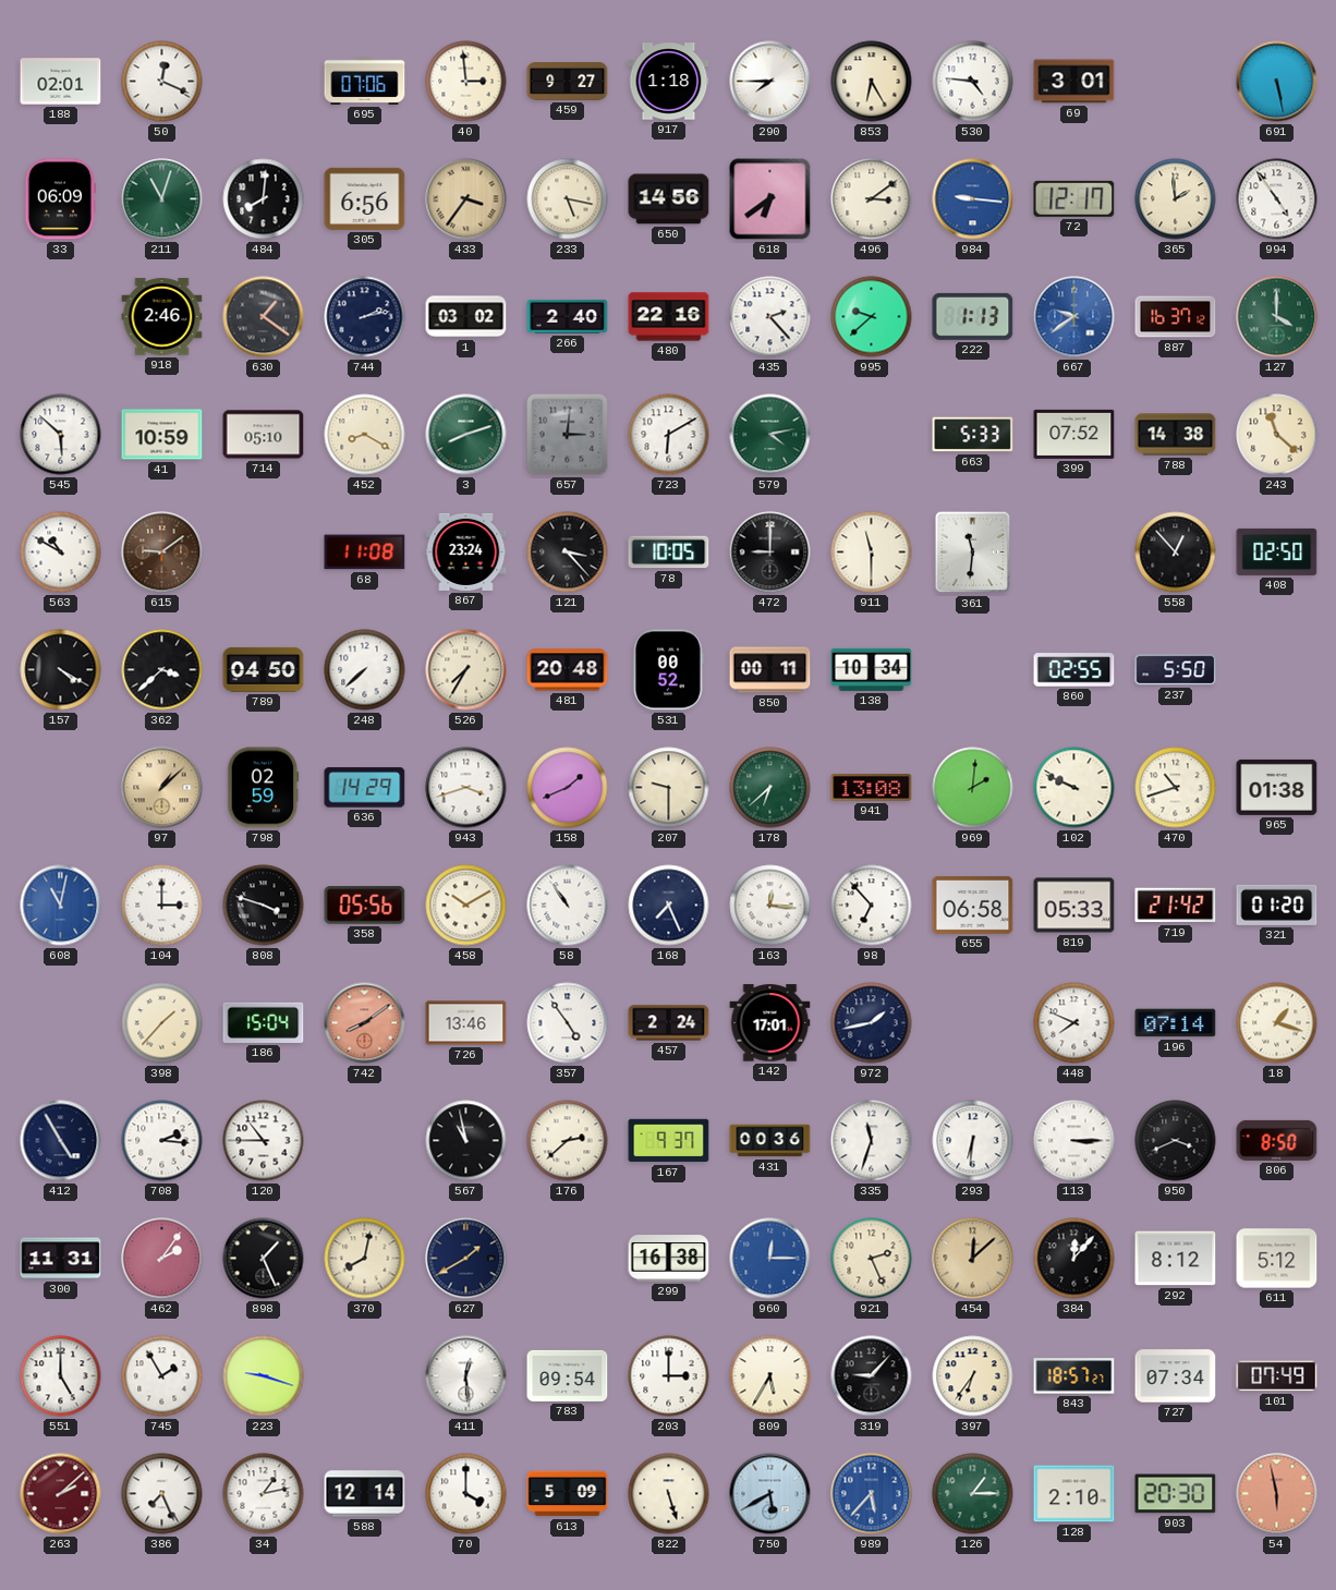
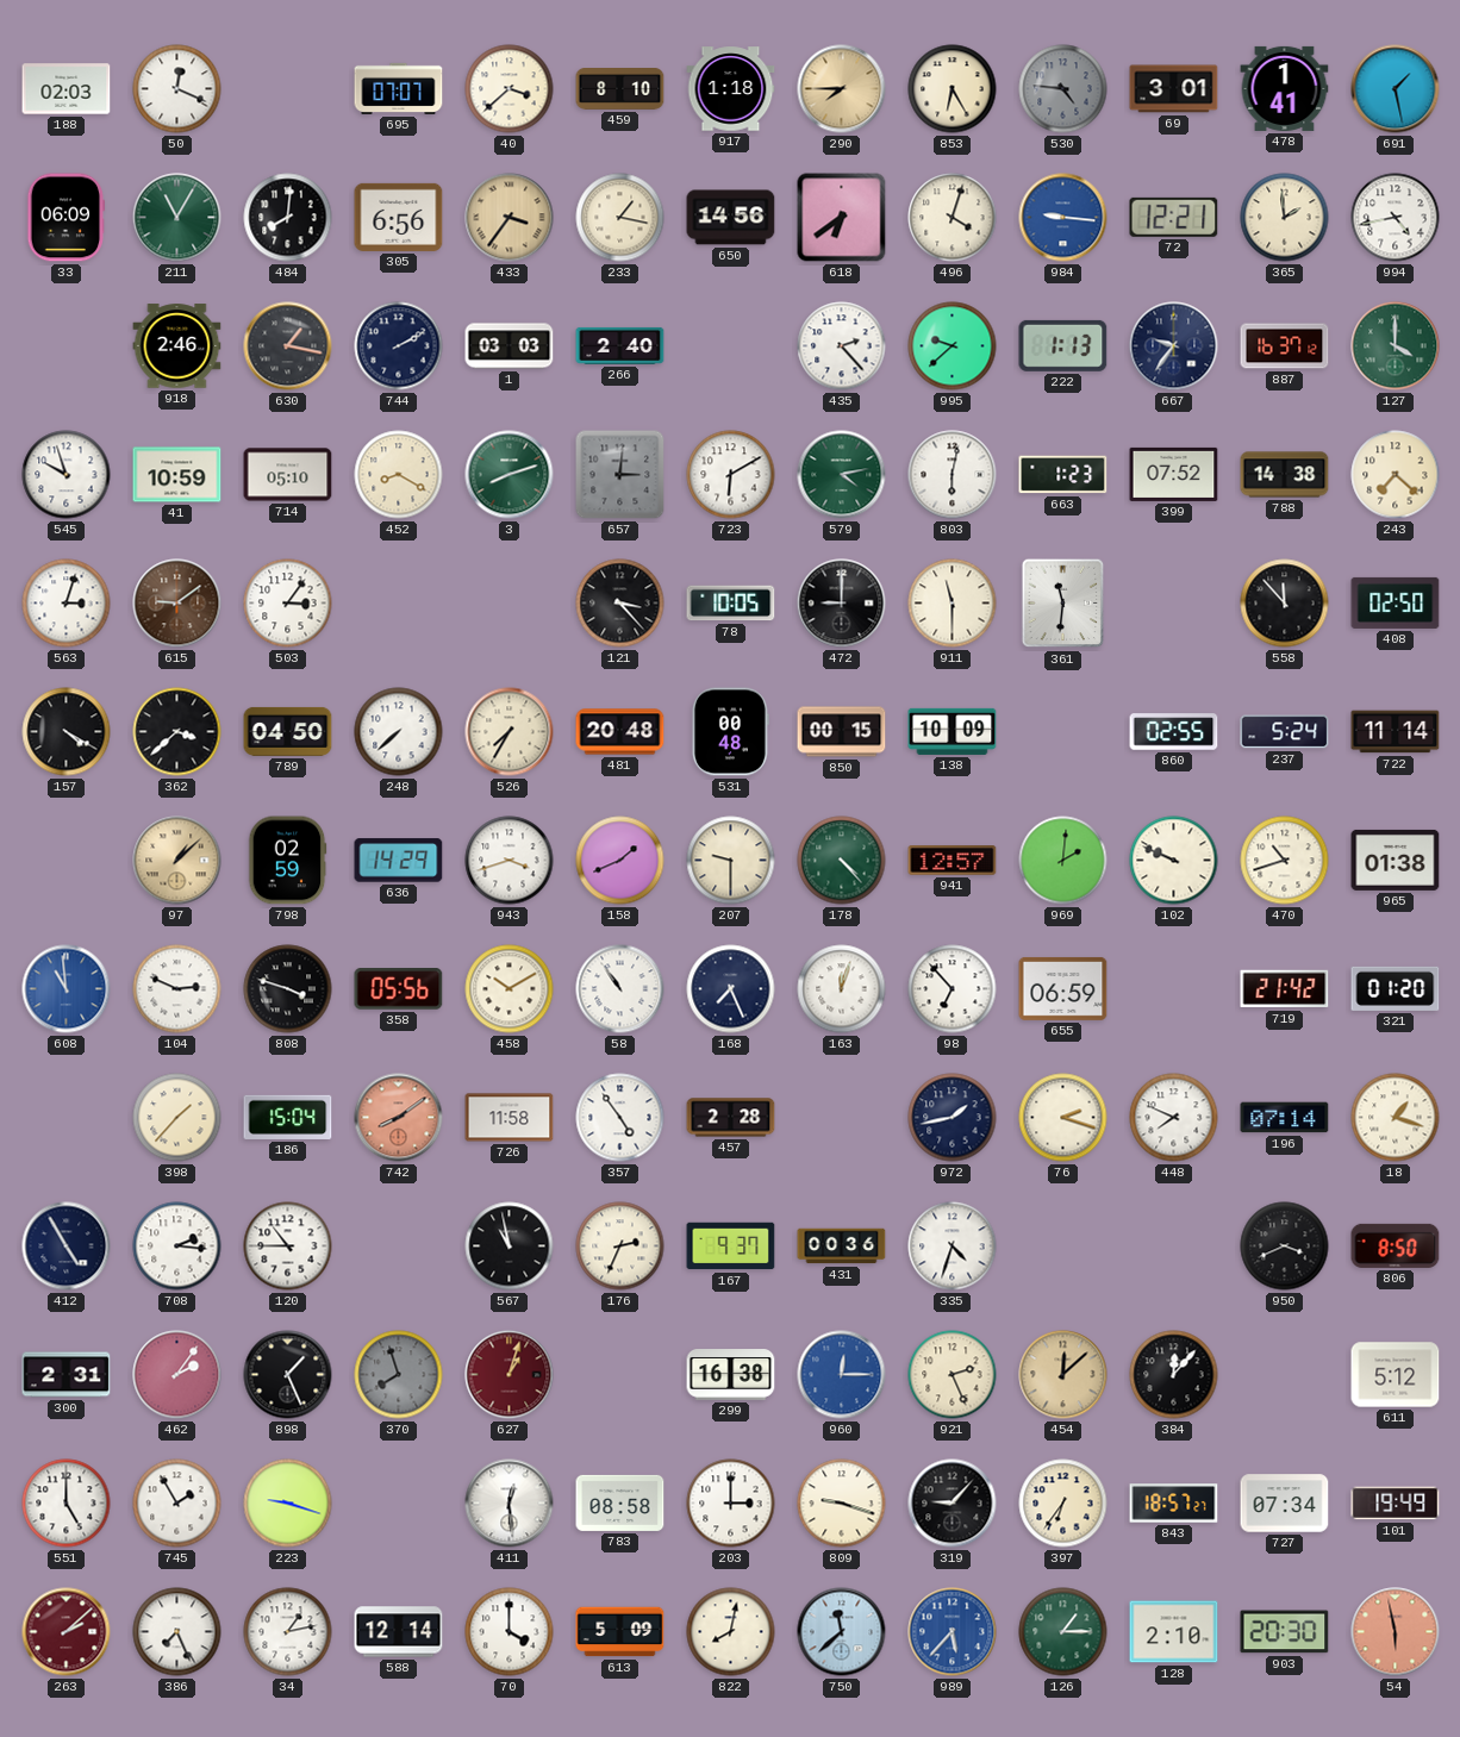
188: 02:01 -> 02:03
695: 07:06 -> 07:07
40: 2:59 -> 3:38
459: 9:27 -> 8:10
290 dial: white -> champagne
530 dial: white -> grey
478: none -> 1:41
691: 5:28 -> 1:28
211: 11:03 -> 11:05
233: 5:17 -> 1:17
496: 3:09 -> 4:03
72: 12:17 -> 12:21
994: 4:54 -> 4:43
630: 1:21 -> 1:17
744: 2:13 -> 2:10
1: 03:02 -> 03:03
480: 22:16 -> none
667: 9:39 -> 9:36
667 dial: blue -> navy
545: 5:52 -> 9:57
803: none -> 6:02
663: 5:33 -> 1:23
243: 11:22 -> 7:22
563: 10:50 -> 3:03
503: none -> 3:06
68: 11:08 -> none
867: 23:24 -> none
558: 12:53 -> 11:53
531: 00:52 -> 00:48
850: 00:11 -> 00:15
138: 10:34 -> 10:09
237: 5:50 -> 5:24
722: none -> 11:14
178: 6:38 -> 4:23
941: 13:08 -> 12:57
608: 11:02 -> 10:59
104: 3:00 -> 2:49
163: 12:16 -> 12:03
655: 06:58 -> 06:59
819: 05:33 -> none
726: 13:46 -> 11:58
457: 2:24 -> 2:28
142: 17:01 -> none
76: none -> 2:18
176: 2:38 -> 2:34
335: 11:33 -> 4:33
293: 6:31 -> none
113: 3:15 -> none
300: 11:31 -> 2:31
370: 8:02 -> 7:57
370 dial: cream -> grey
627: 1:40 -> 1:03
627 dial: navy -> burgundy
292: 8:12 -> none
783: 09:54 -> 08:58
809: 5:35 -> 9:18
101: 07:49 -> 19:49
822: 5:27 -> 8:02
750: 5:40 -> 11:38
